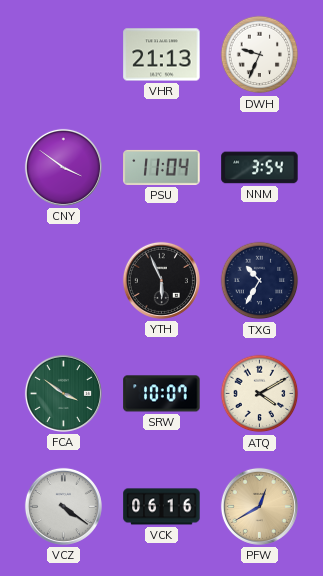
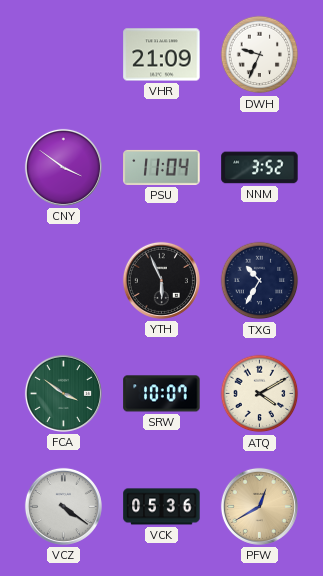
VHR: 21:13 -> 21:09
NNM: 3:54 -> 3:52
VCK: 06:16 -> 05:36
